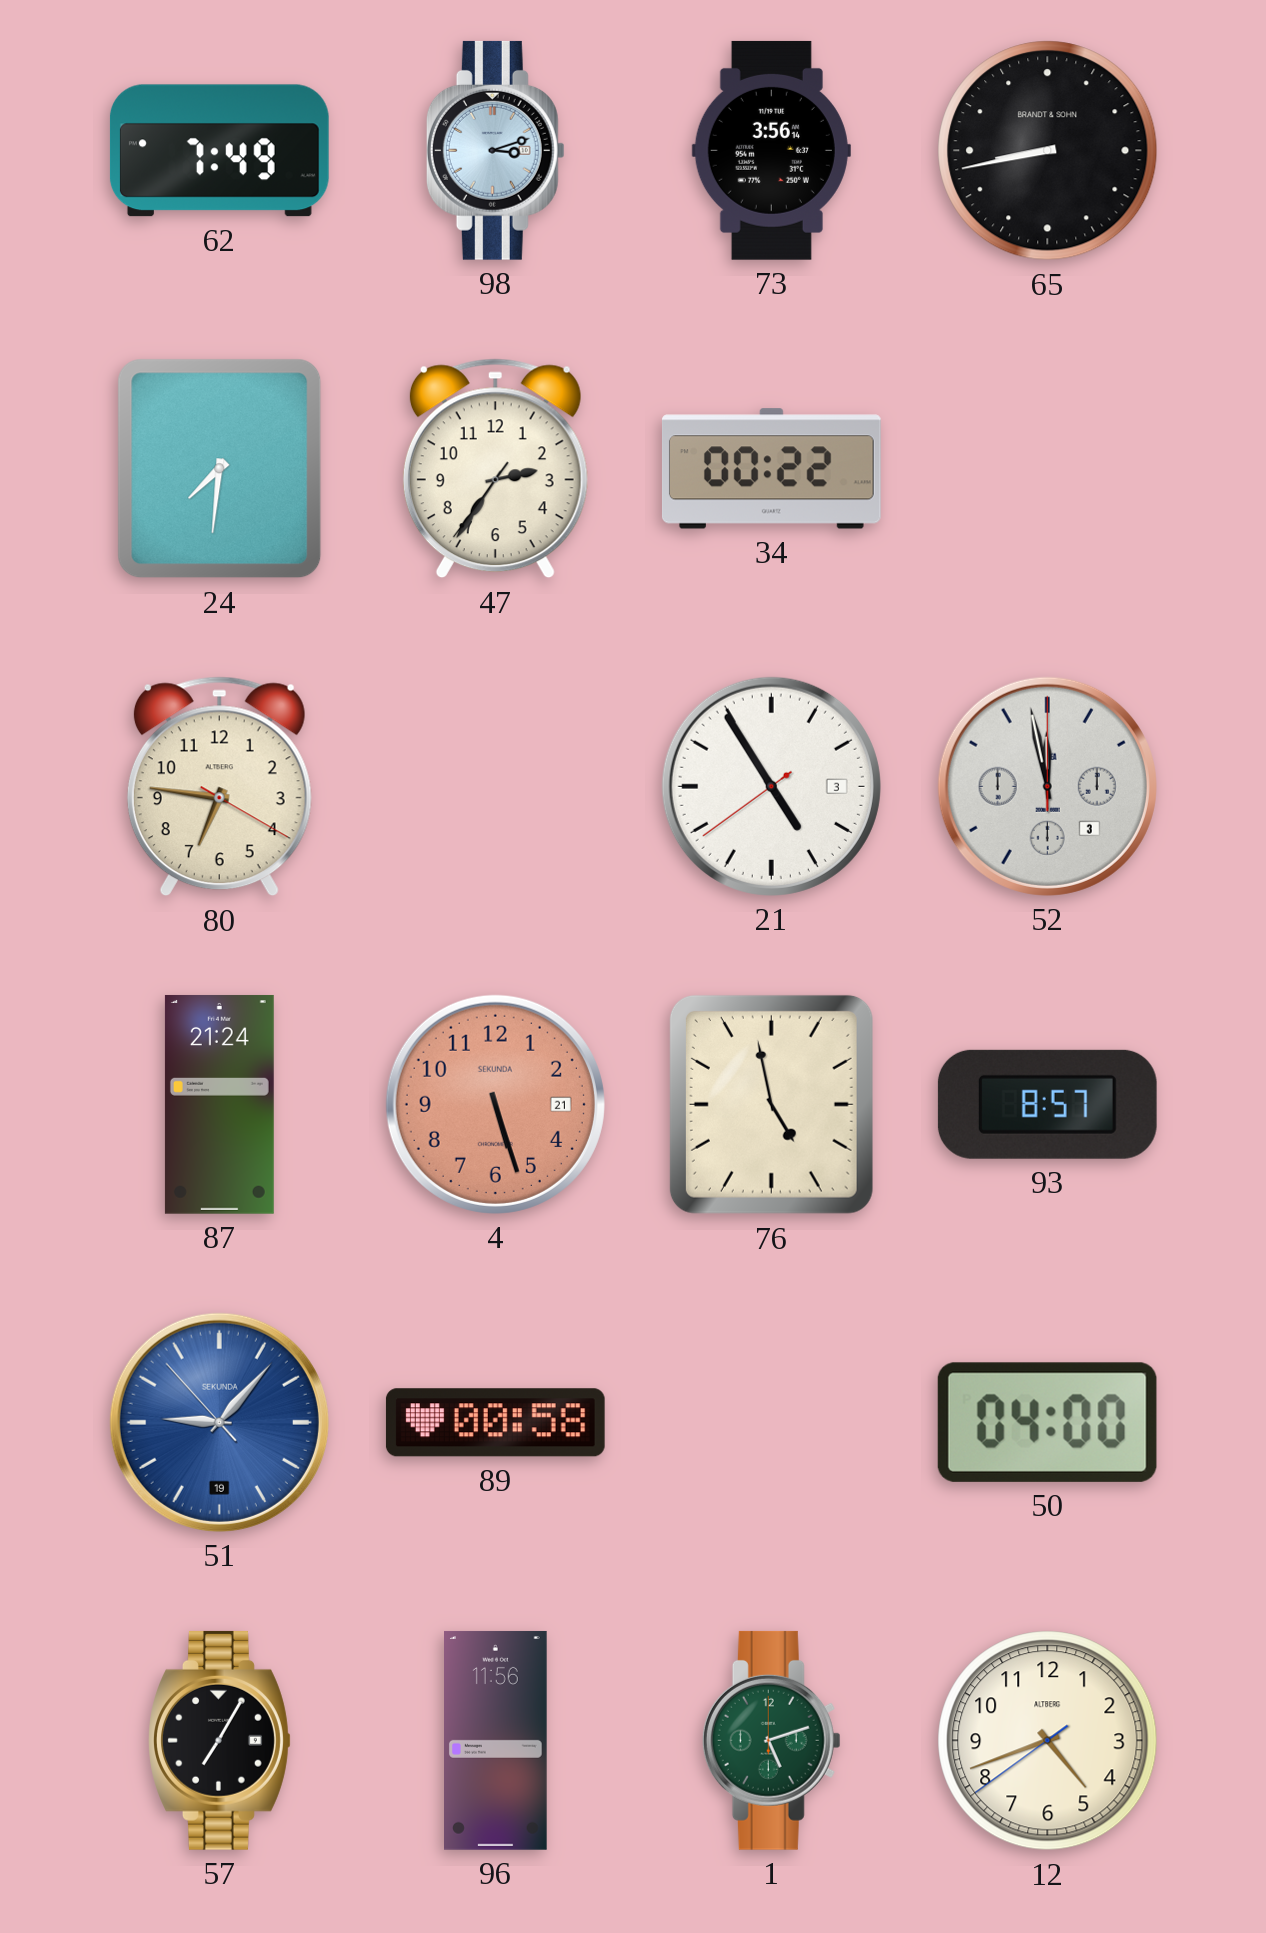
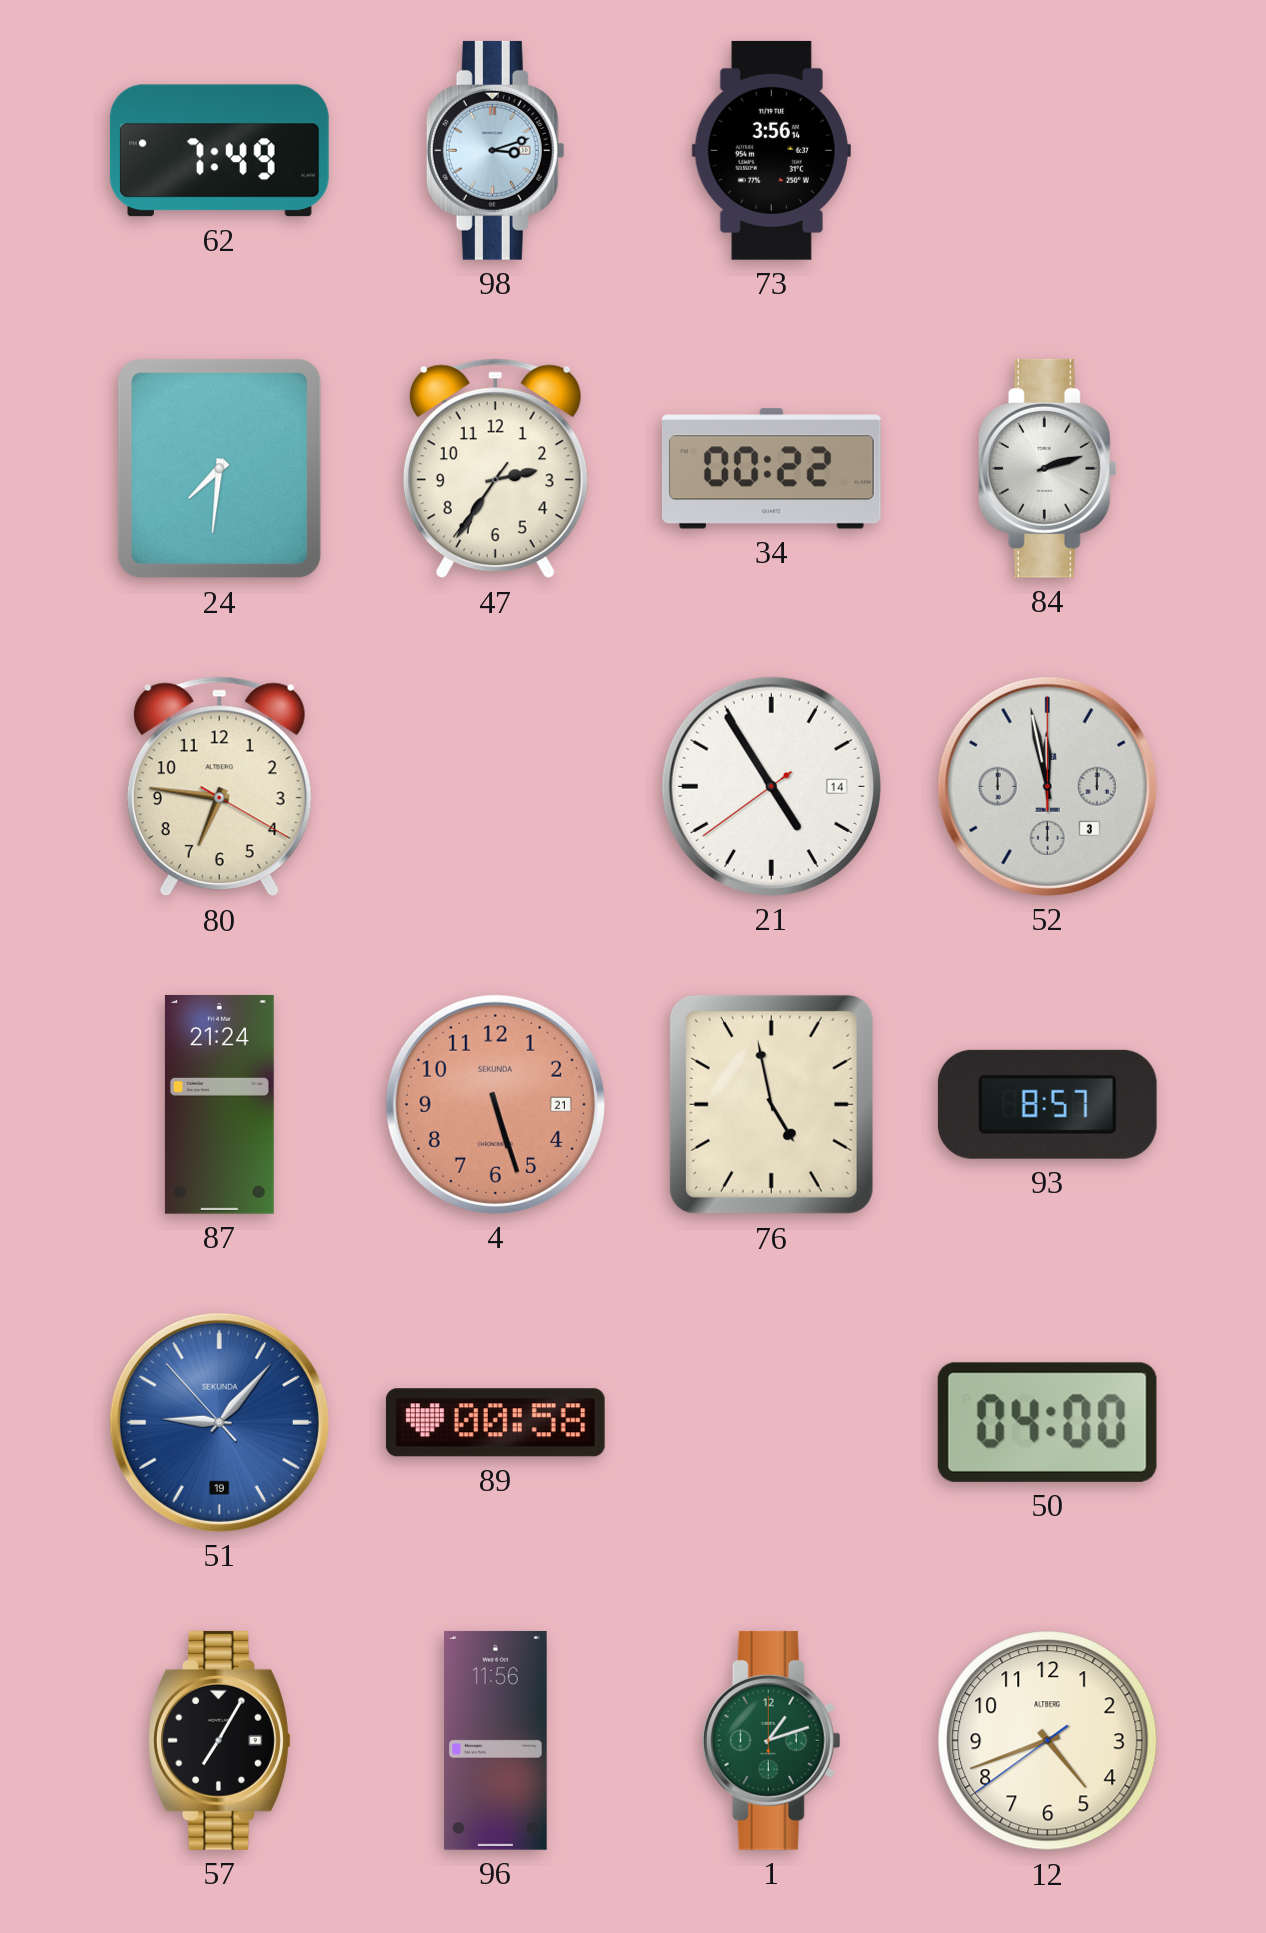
65: 8:43 -> none
84: none -> 2:12
21 date: 3 -> 14
1: 5:12 -> 1:12
